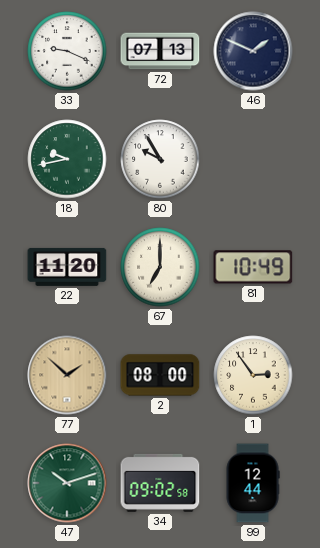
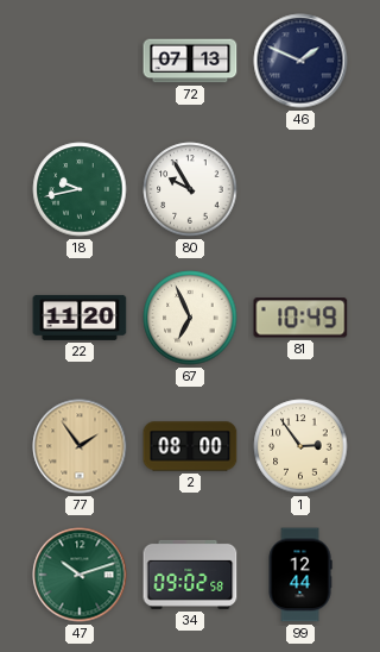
33: 9:19 -> none
67: 7:00 -> 6:56
77: 1:52 -> 1:54
